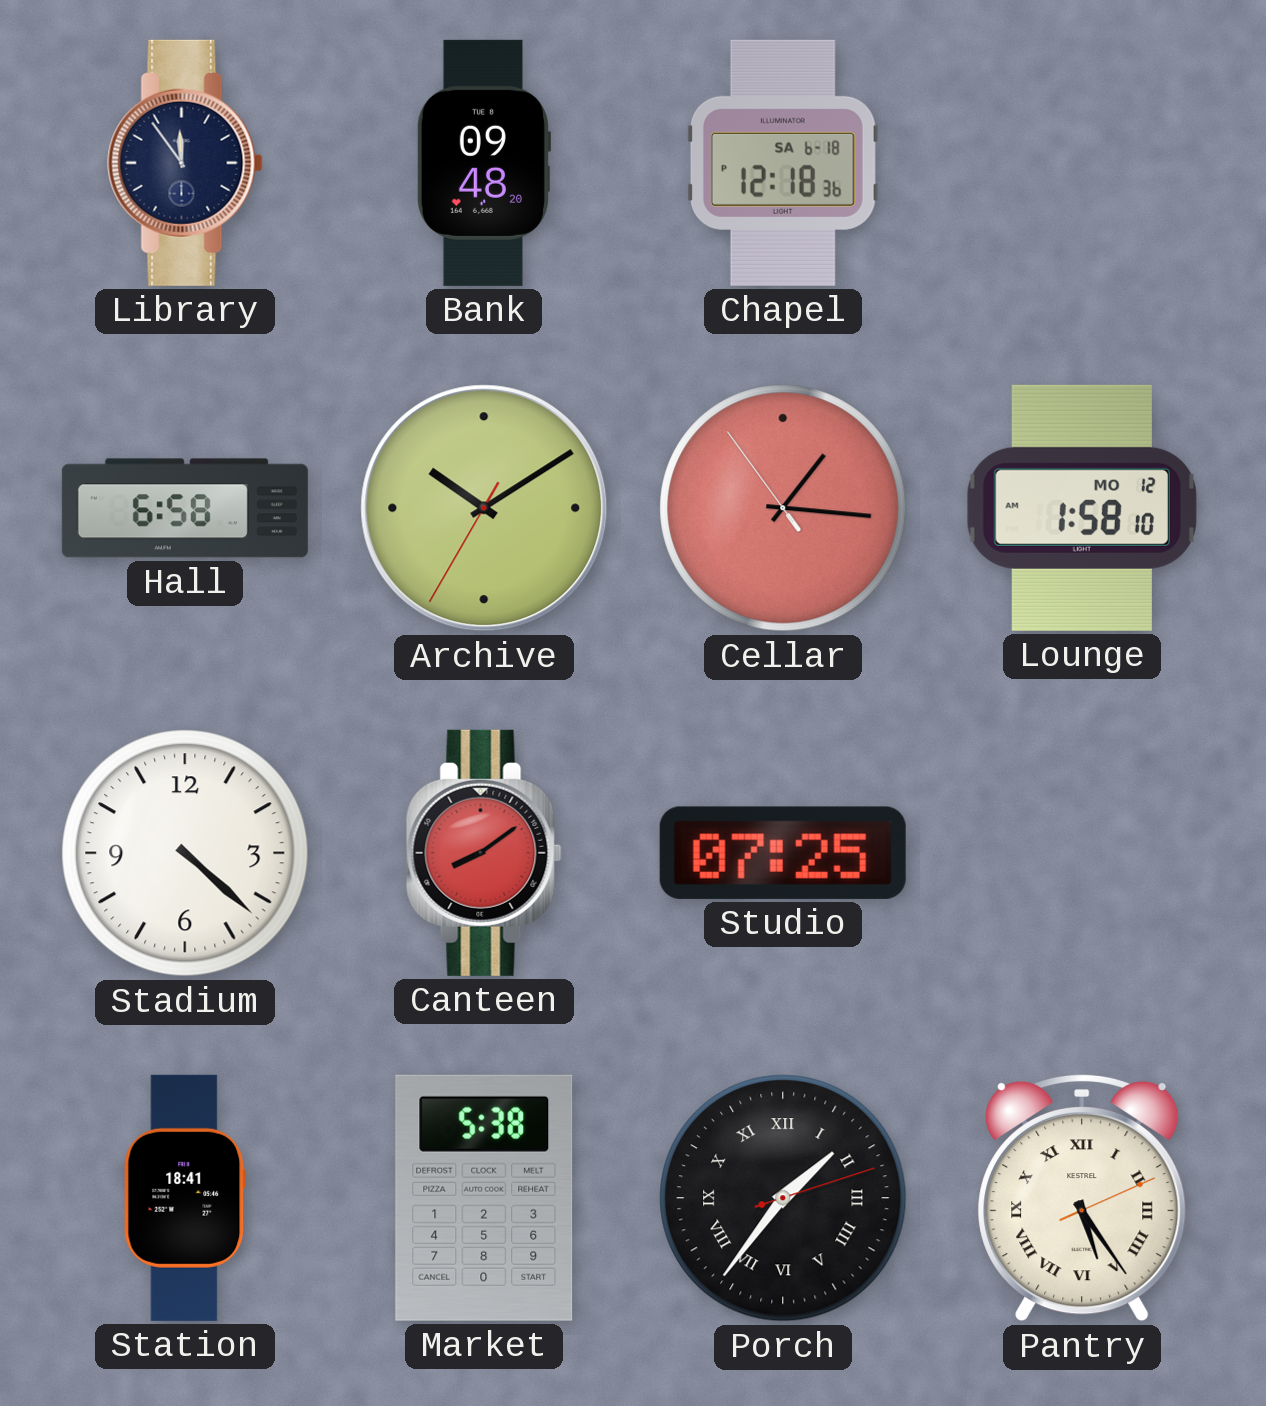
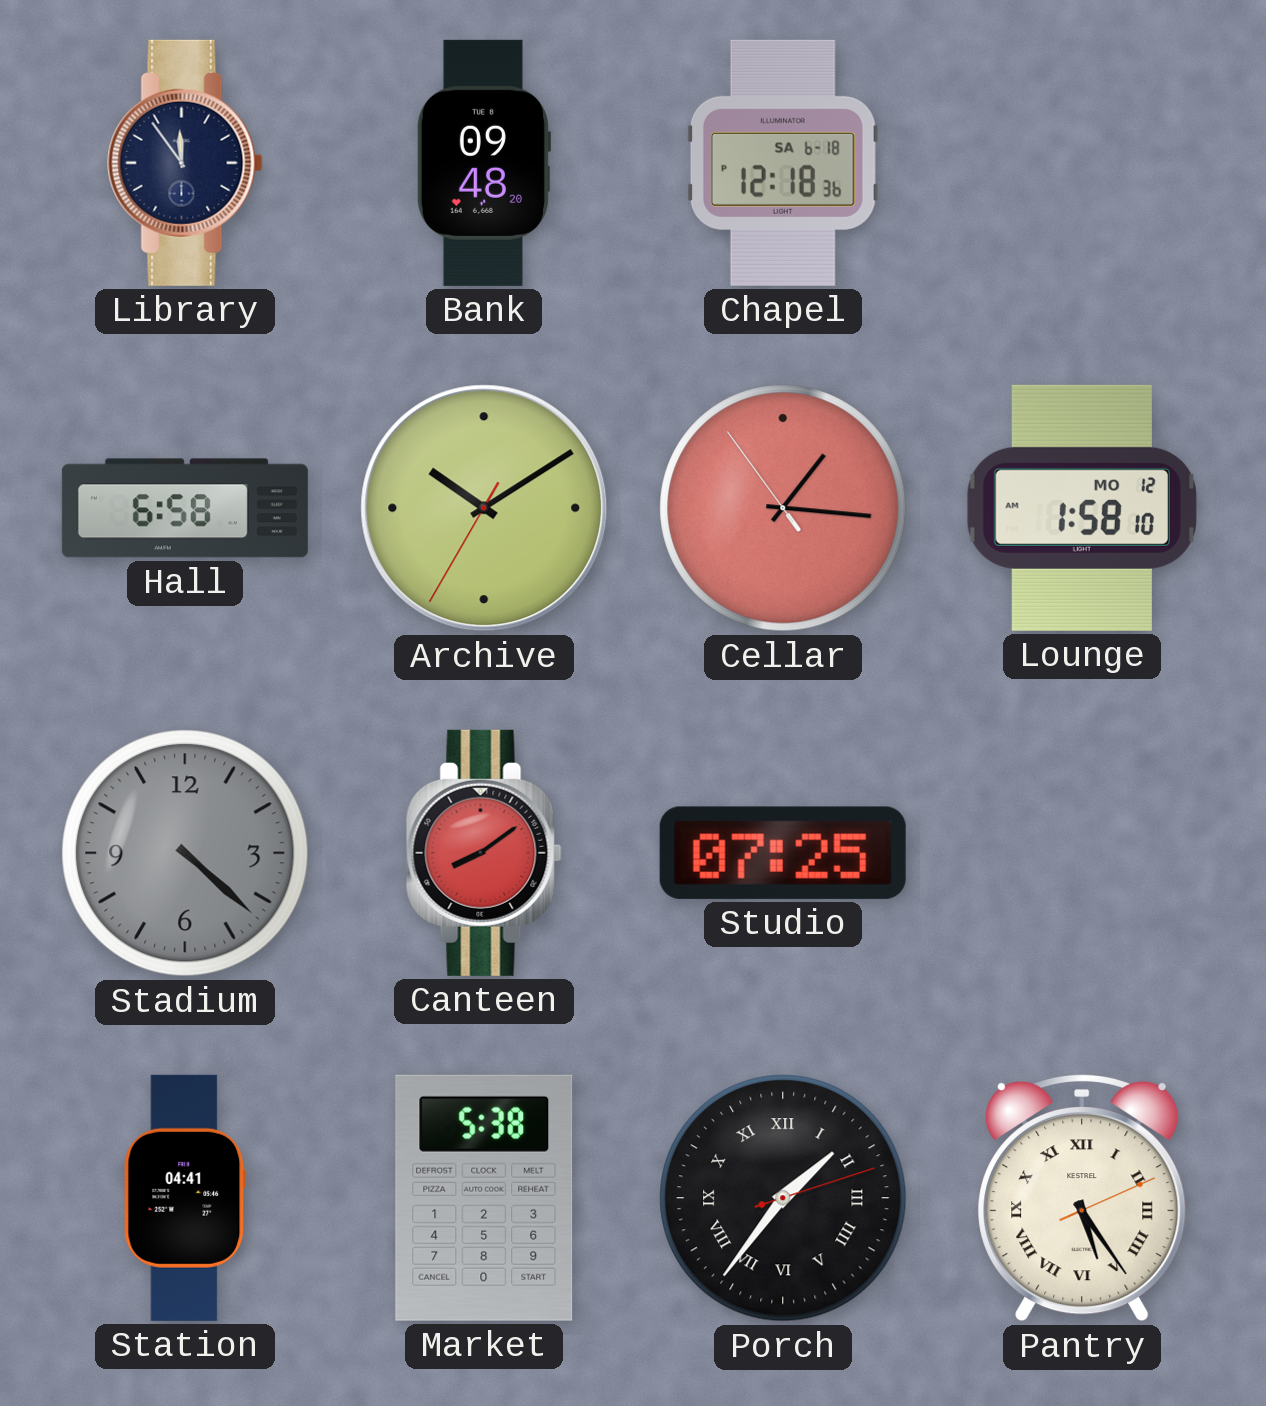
Stadium dial: white -> grey
Station: 18:41 -> 04:41
